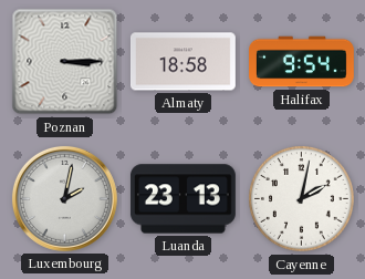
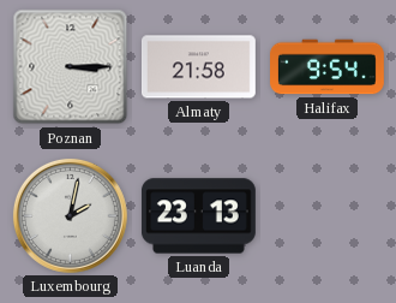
Almaty: 18:58 -> 21:58
Cayenne: 2:02 -> none
